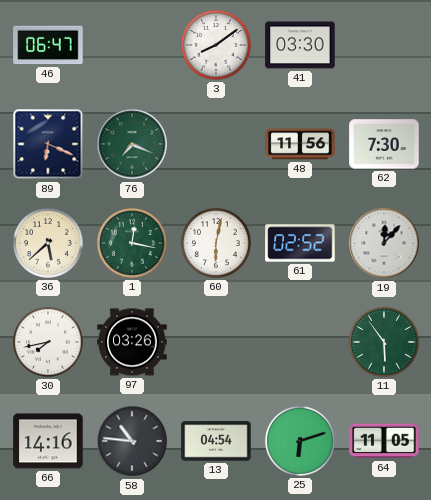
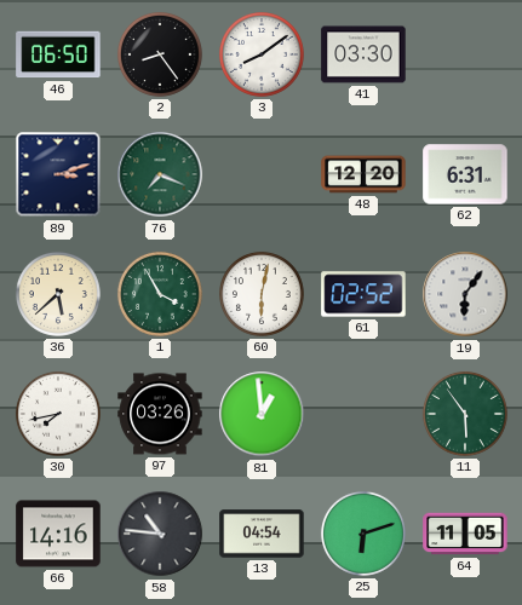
46: 06:47 -> 06:50
2: none -> 8:24
89: 6:19 -> 3:12
48: 11:56 -> 12:20
62: 7:30 -> 6:31
1: 12:17 -> 3:55
19: 12:07 -> 6:06
81: none -> 12:59
